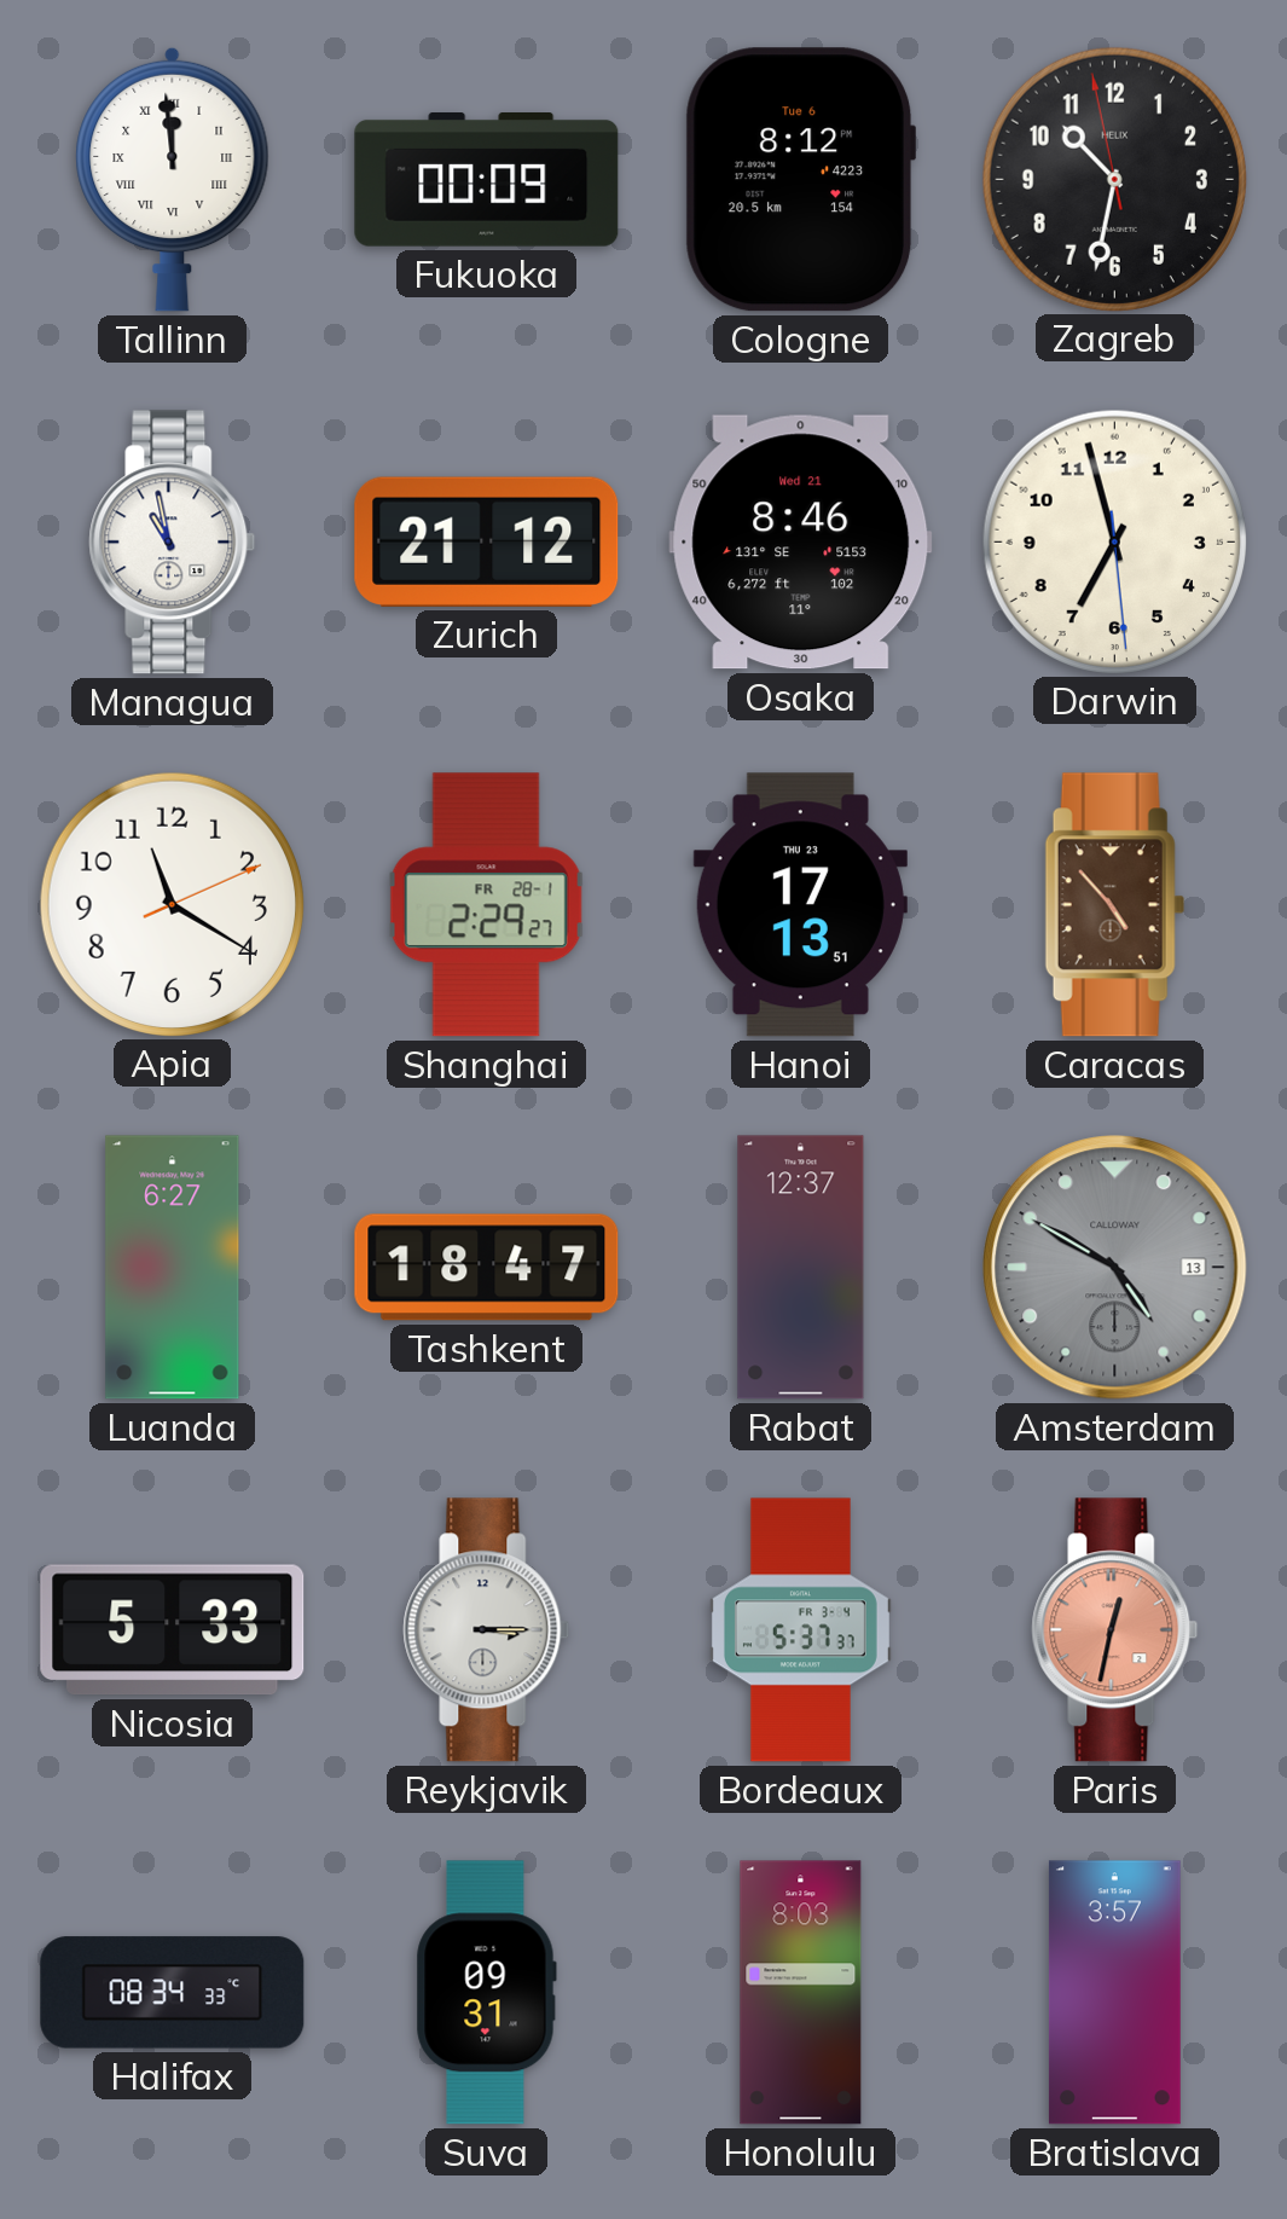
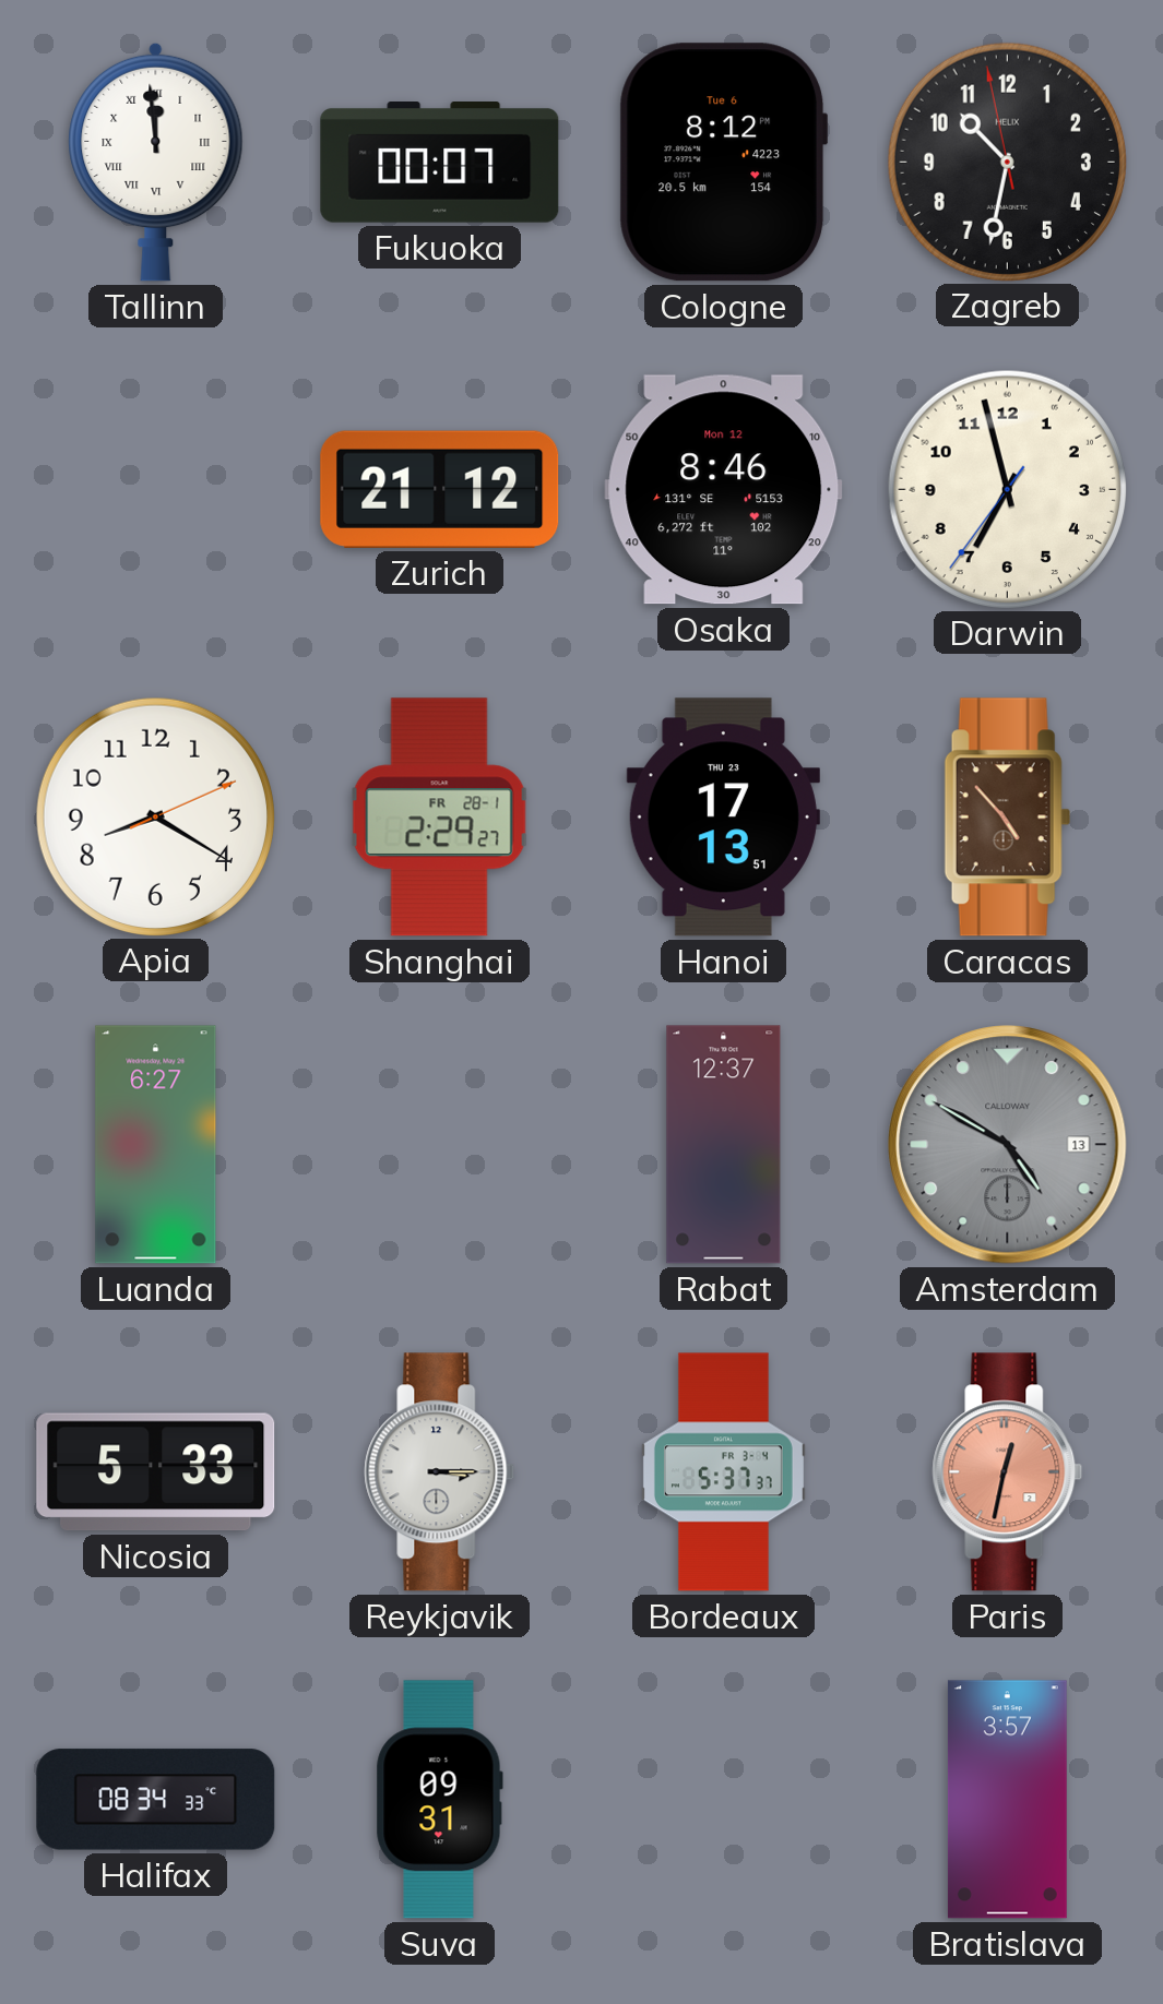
Fukuoka: 00:09 -> 00:07
Managua: 10:58 -> none
Osaka date: Wed 21 -> Mon 12
Darwin: 6:57:29 -> 6:57:36
Apia: 11:20 -> 8:20
Tashkent: 18:47 -> none
Honolulu: 8:03 -> none
